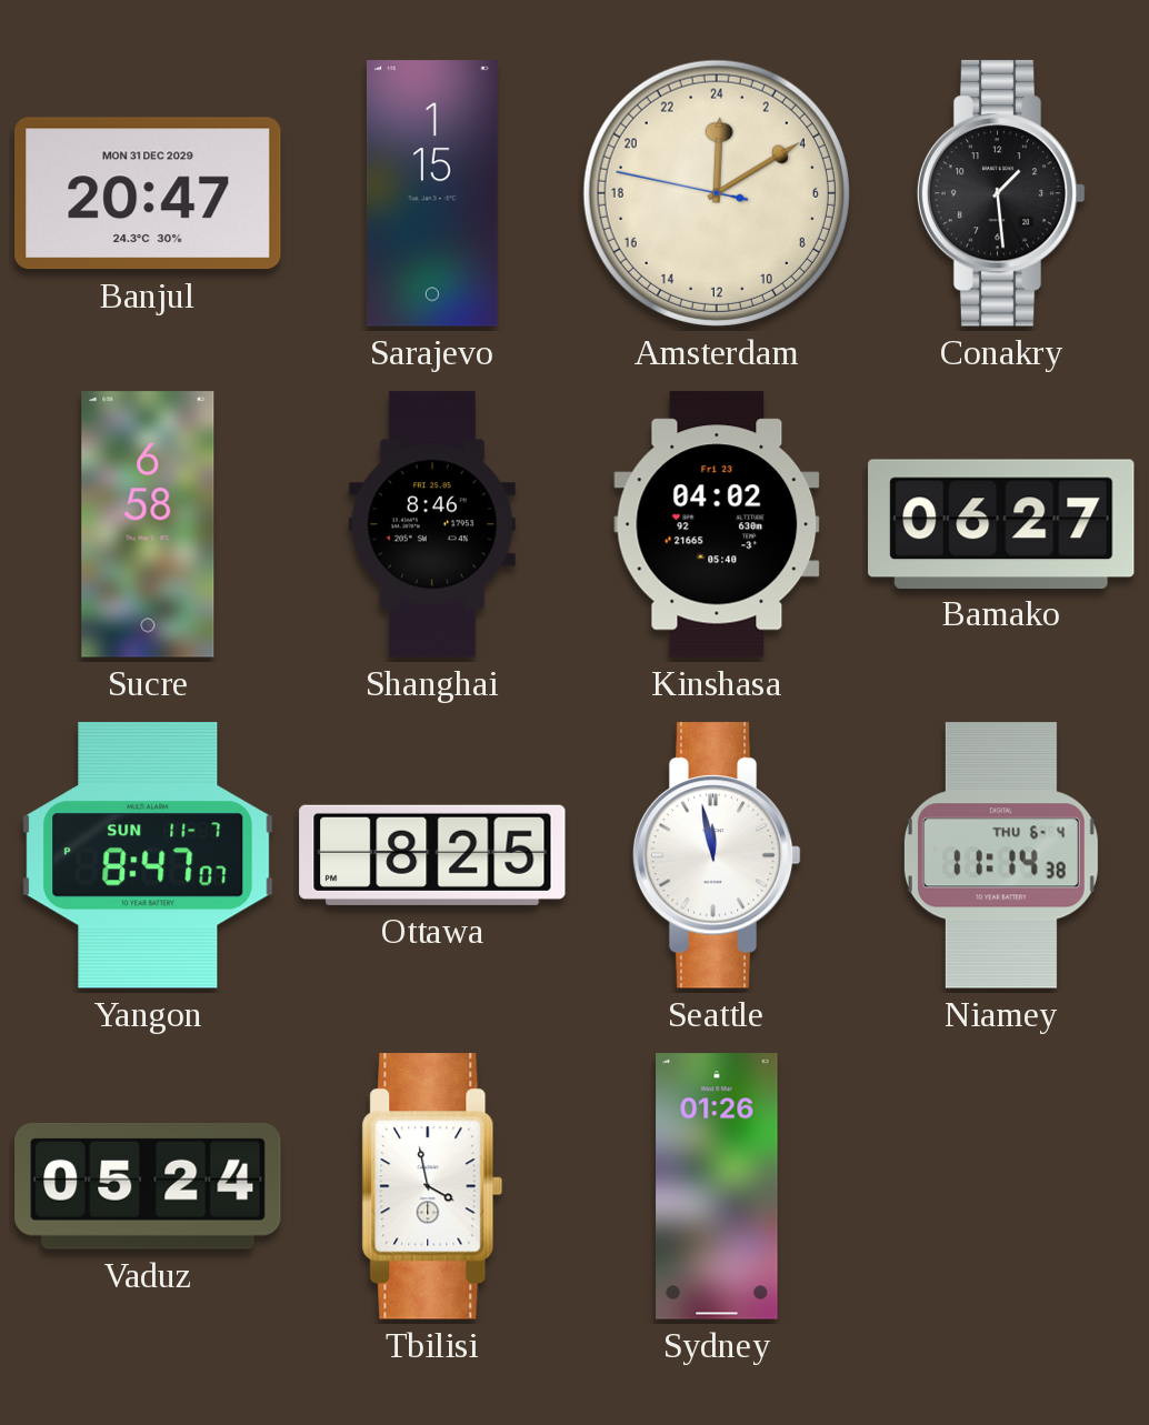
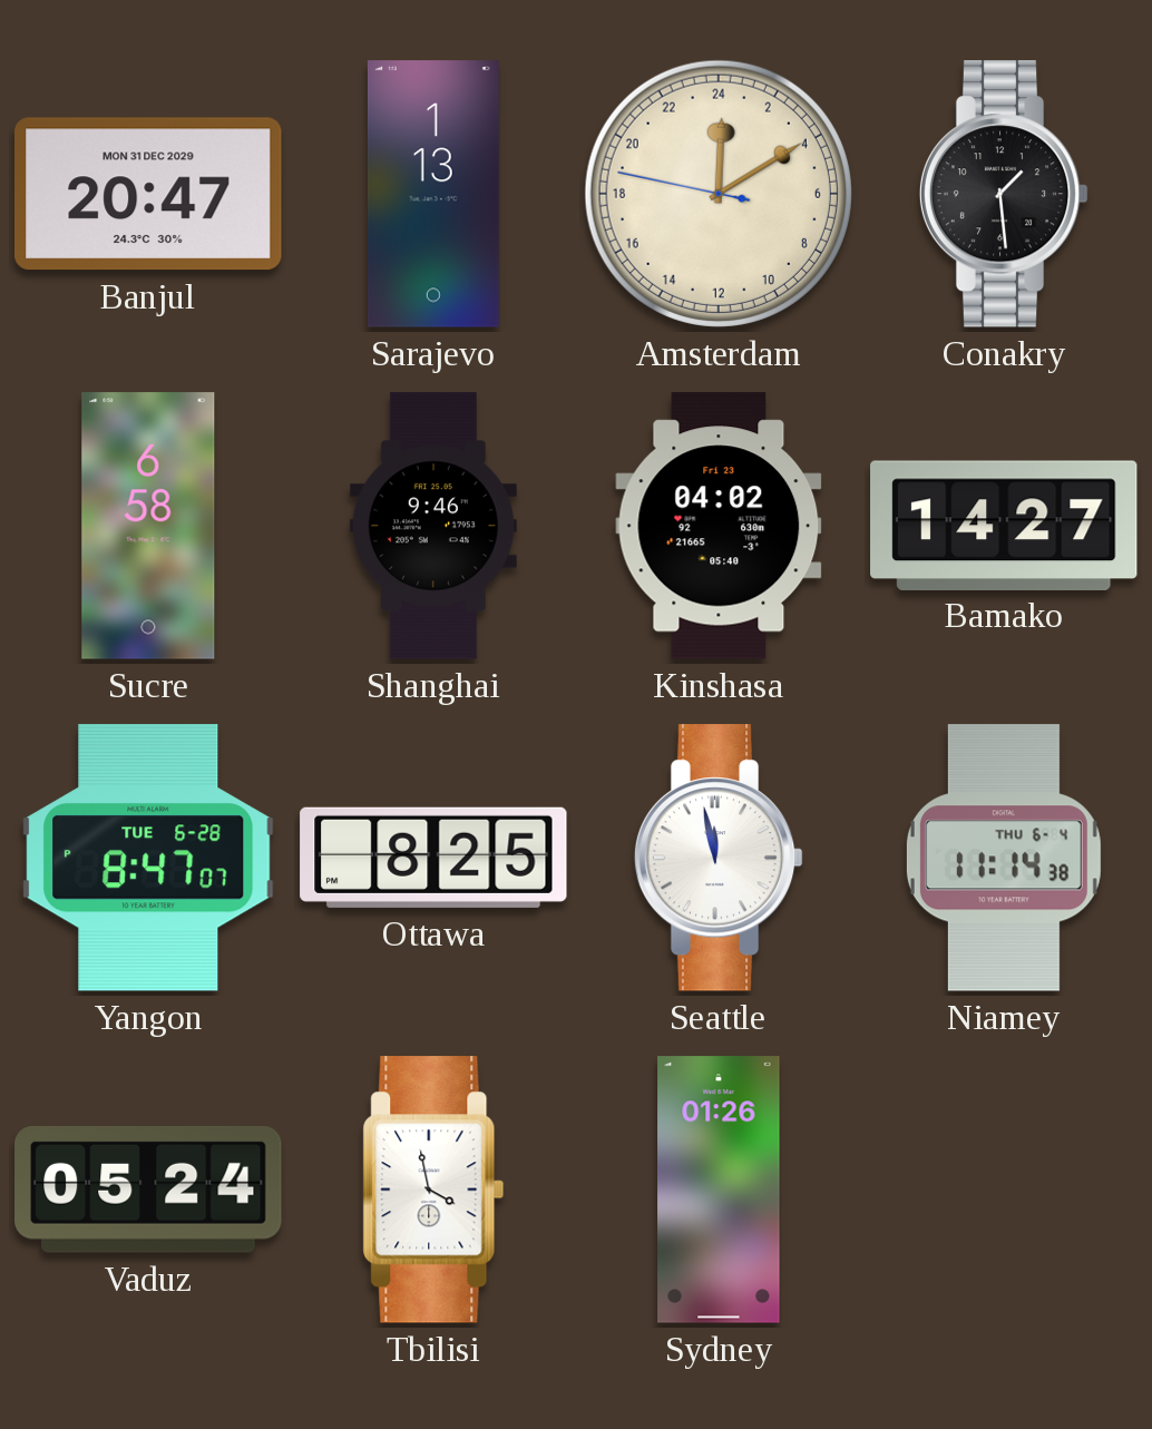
Sarajevo: 1:15 -> 1:13
Shanghai: 8:46 -> 9:46
Bamako: 06:27 -> 14:27
Yangon date: SUN 11-7 -> TUE 6-28
